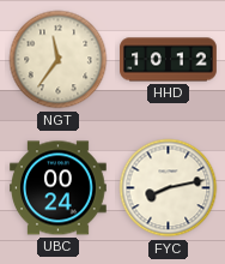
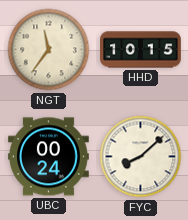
HHD: 10:12 -> 10:15
FYC: 8:13 -> 8:08
